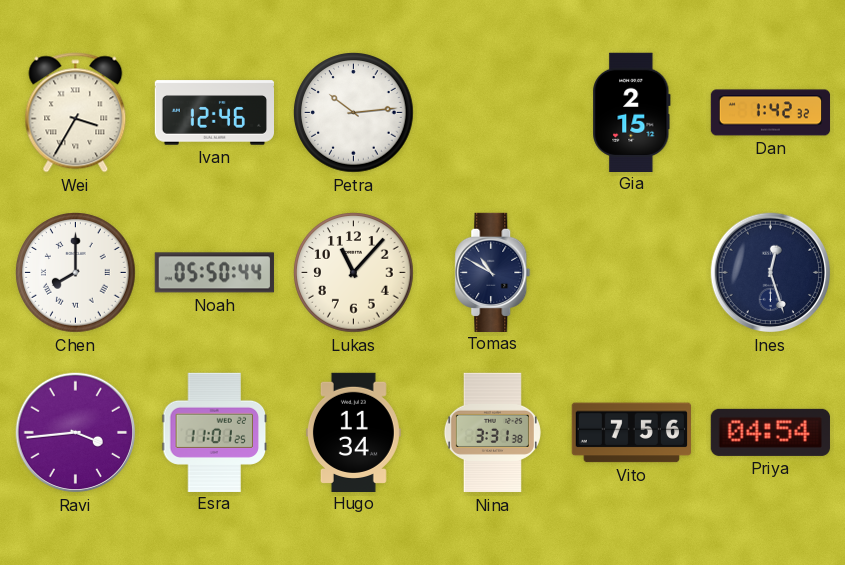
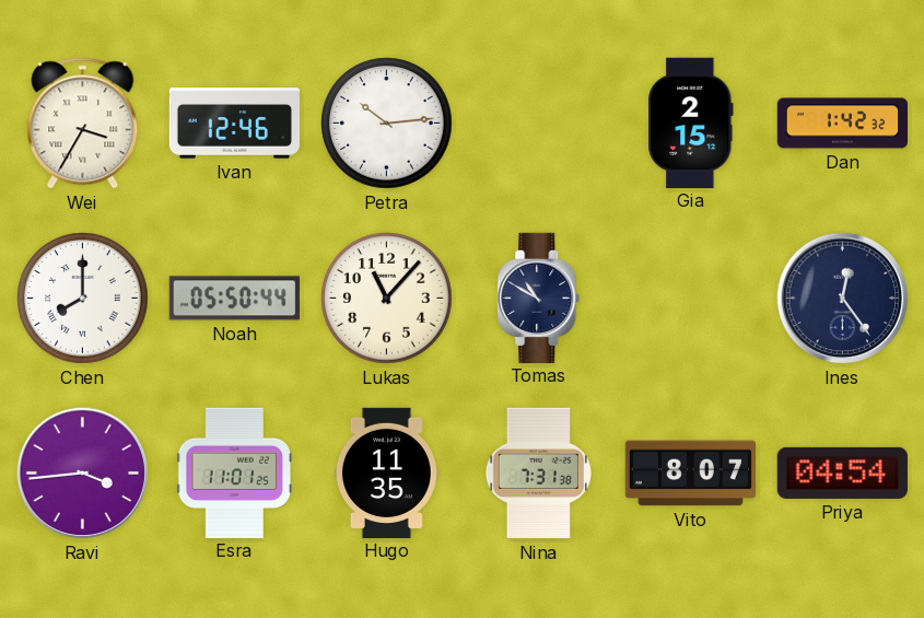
Ines: 12:27 -> 12:24
Hugo: 11:34 -> 11:35
Nina: 3:31 -> 7:31
Vito: 7:56 -> 8:07
